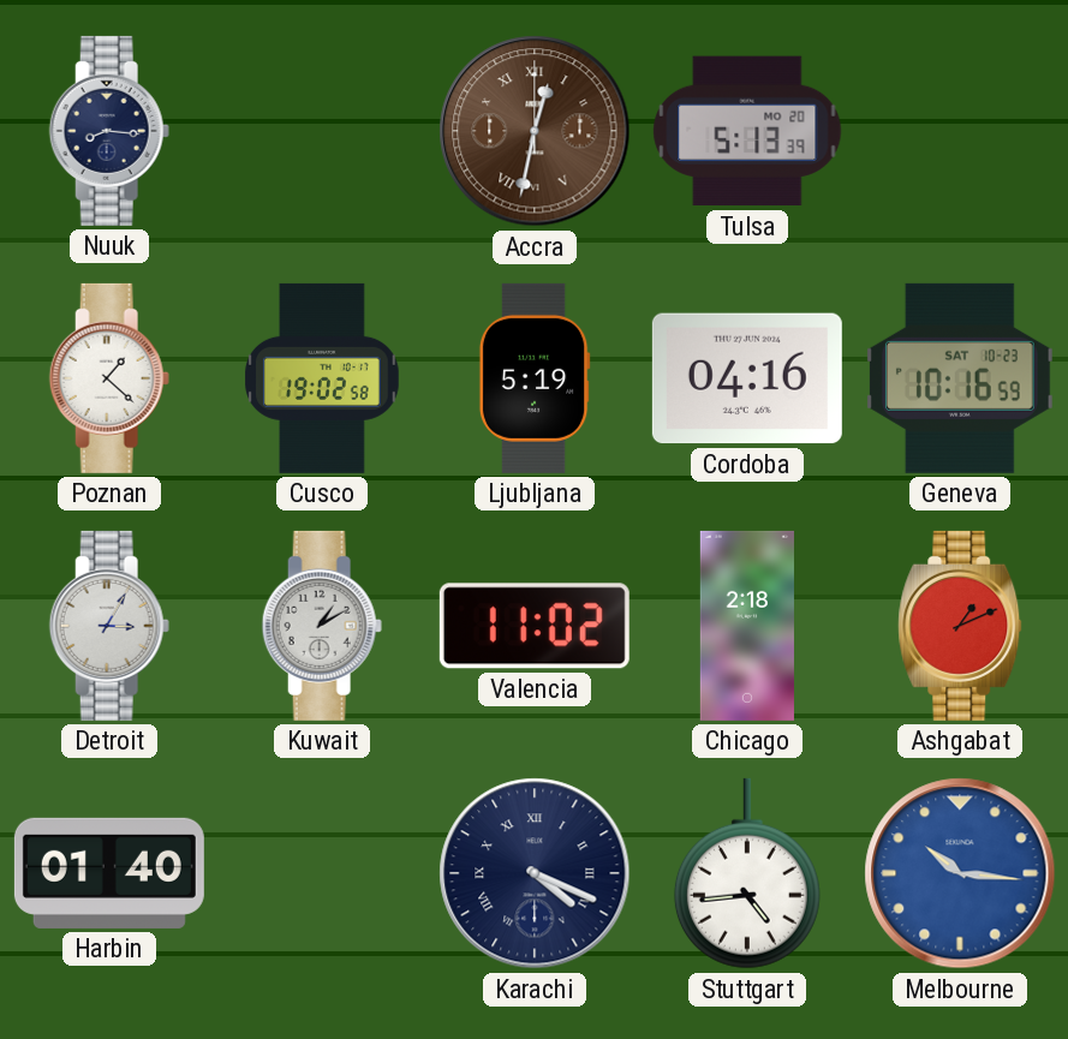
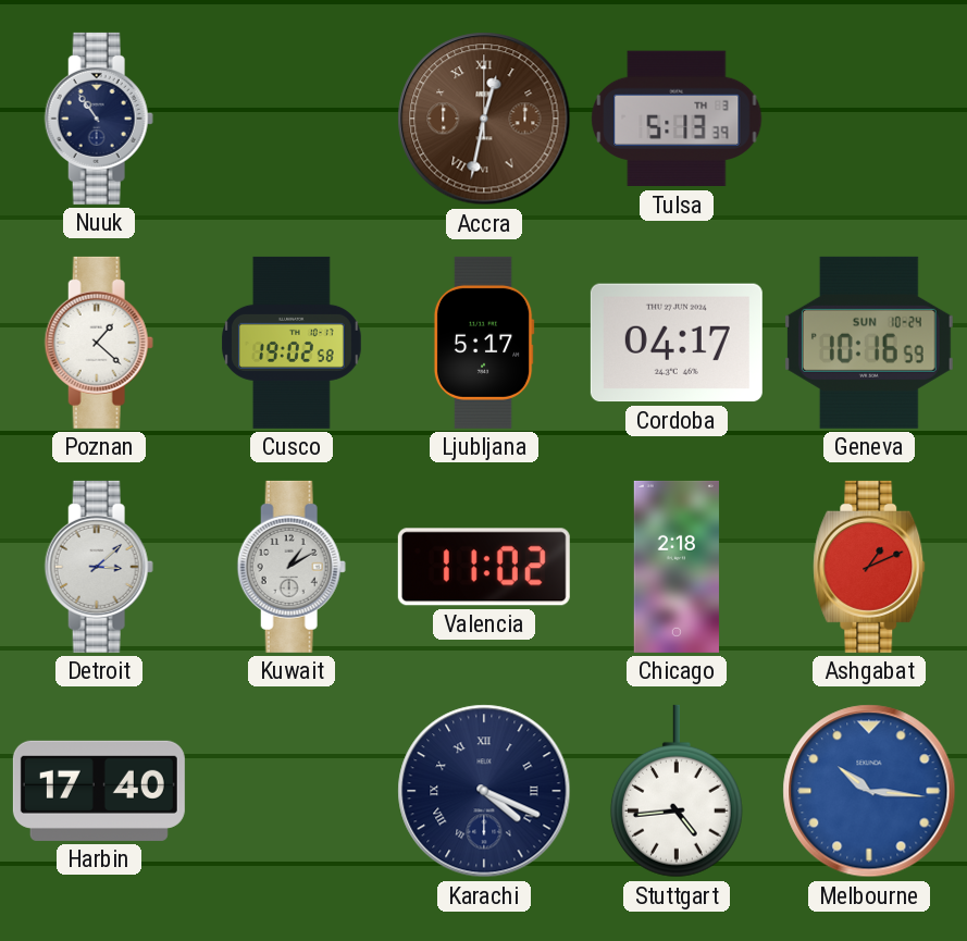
Nuuk: 8:16 -> 10:54
Tulsa date: MO 20 -> TH 3
Ljubljana: 5:19 -> 5:17
Cordoba: 04:16 -> 04:17
Geneva date: SAT 10-23 -> SUN 10-24
Detroit: 3:05 -> 3:08
Harbin: 01:40 -> 17:40
